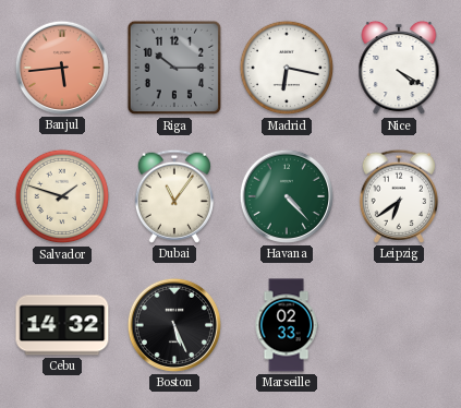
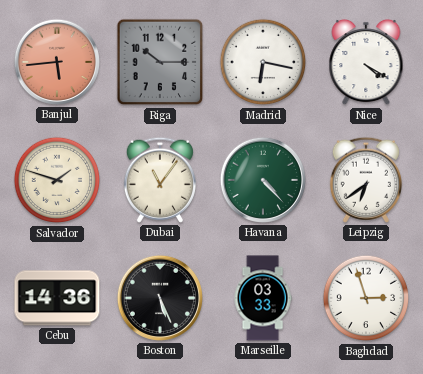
Cebu: 14:32 -> 14:36
Marseille: 02:33 -> 03:33
Baghdad: none -> 2:57
